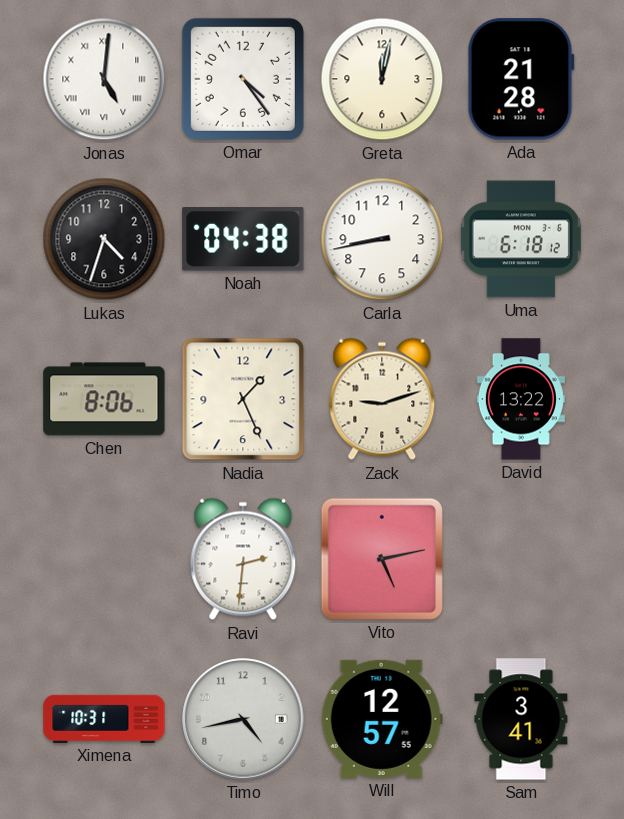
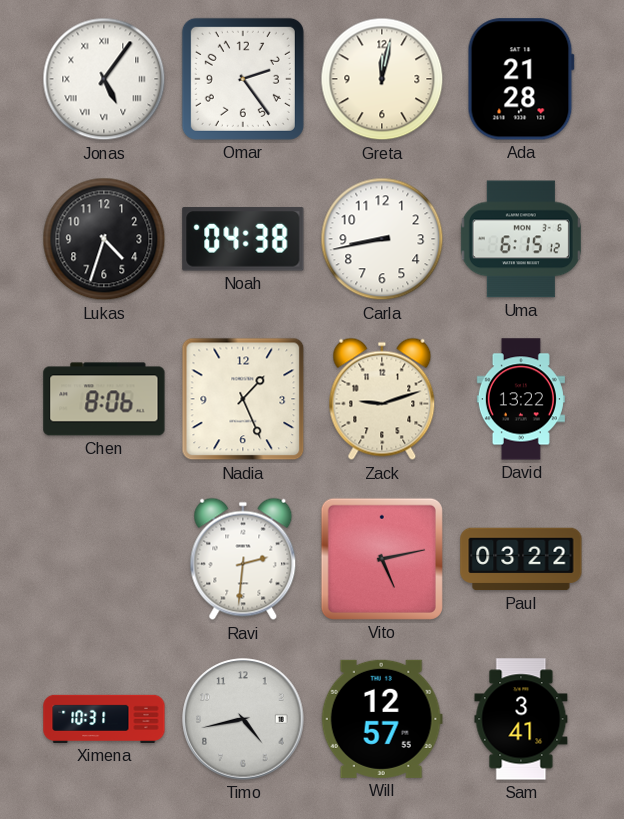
Jonas: 5:01 -> 5:06
Omar: 4:24 -> 2:24
Uma: 6:18 -> 6:15
Paul: none -> 03:22
